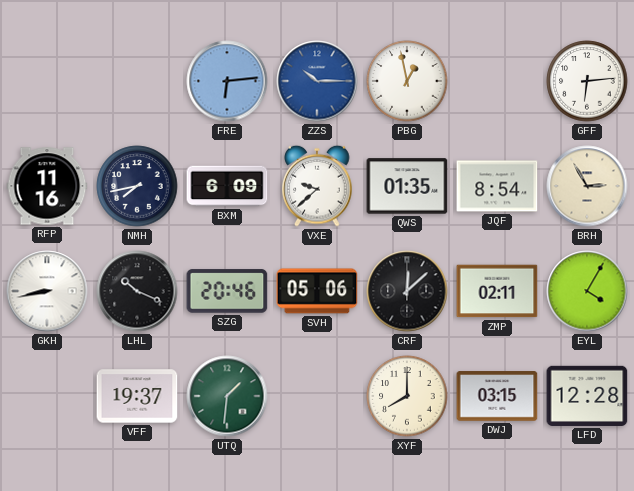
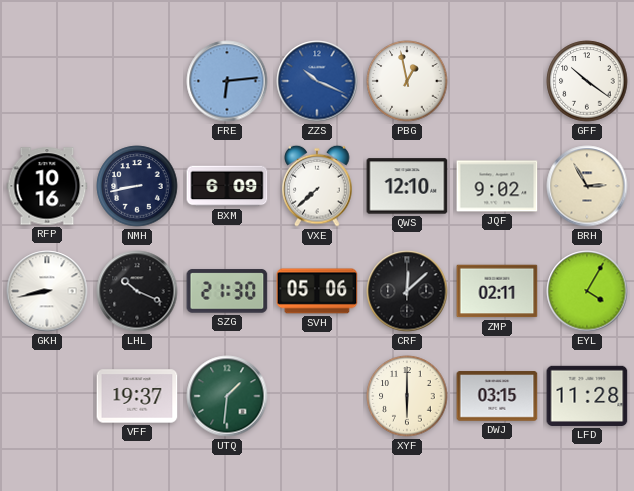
ZZS: 10:15 -> 10:19
GFF: 6:14 -> 10:21
RFP: 11:16 -> 10:16
NMH: 7:43 -> 8:43
VXE: 9:38 -> 7:38
QWS: 01:35 -> 12:10
JQF: 8:54 -> 9:02
SZG: 20:46 -> 21:30
XYF: 8:00 -> 6:00
LFD: 12:28 -> 11:28
